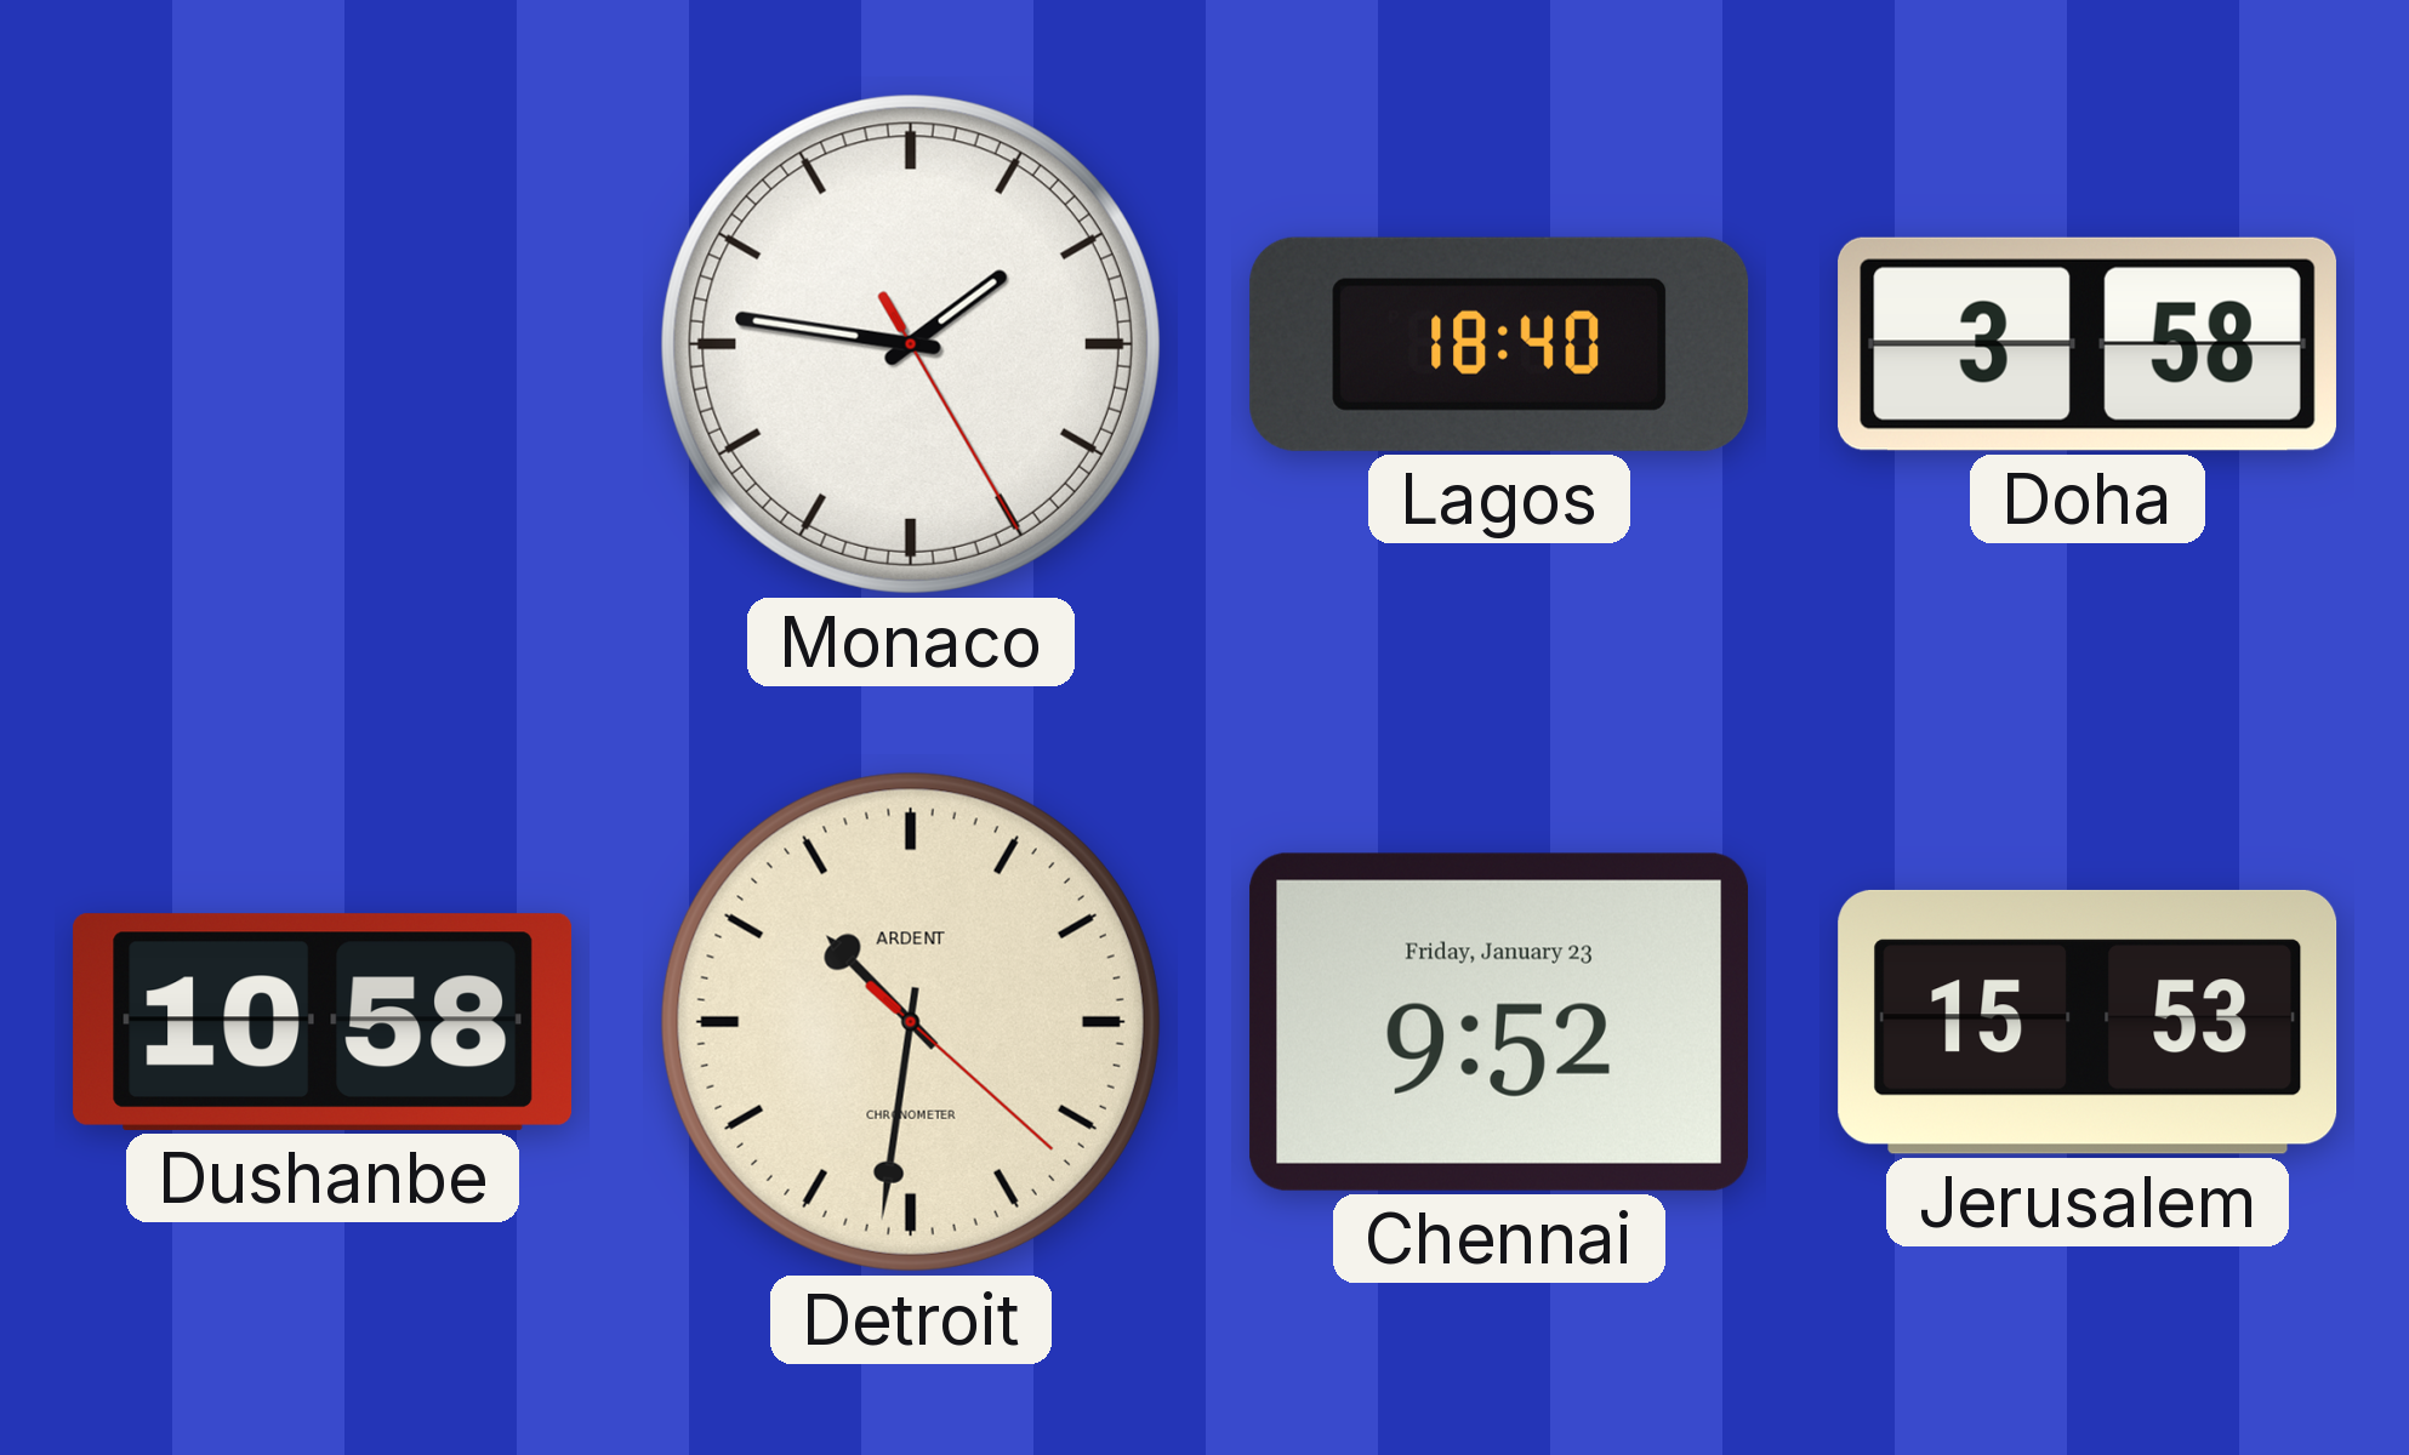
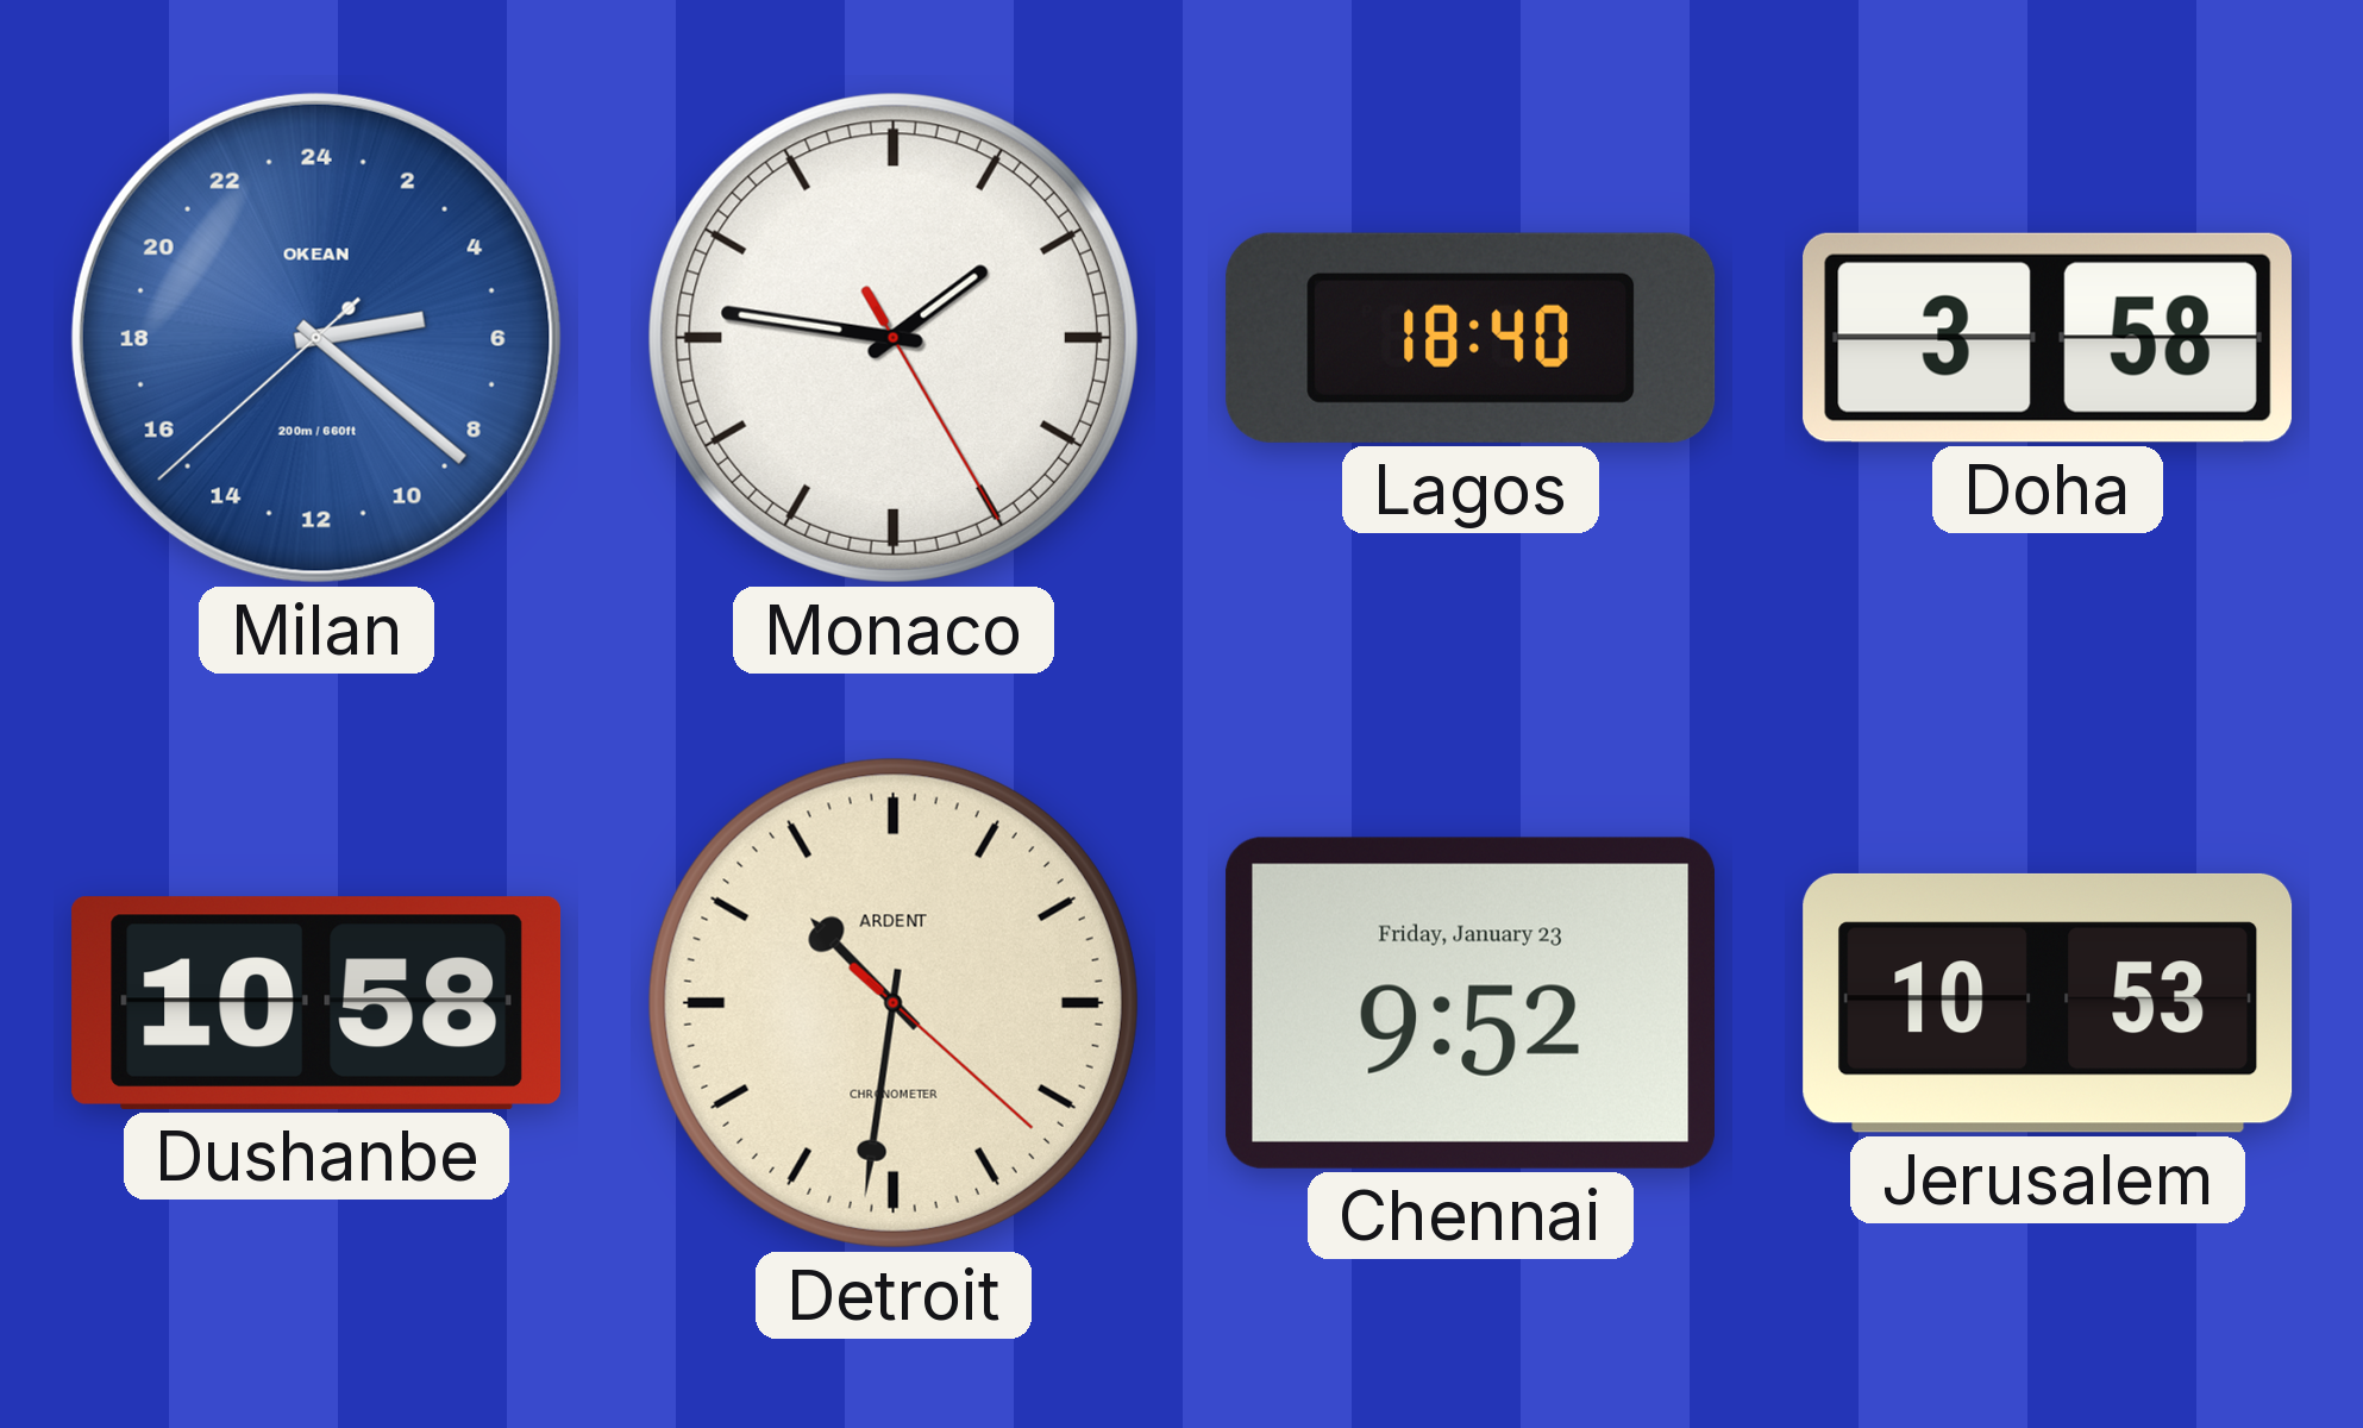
Milan: none -> 5:21
Jerusalem: 15:53 -> 10:53
